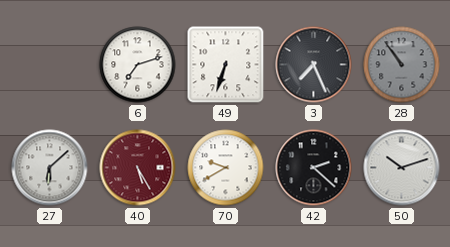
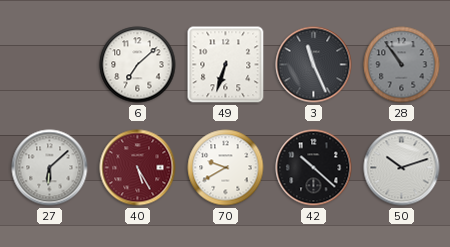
6: 7:12 -> 7:08
3: 7:26 -> 11:26
42: 2:22 -> 10:22
